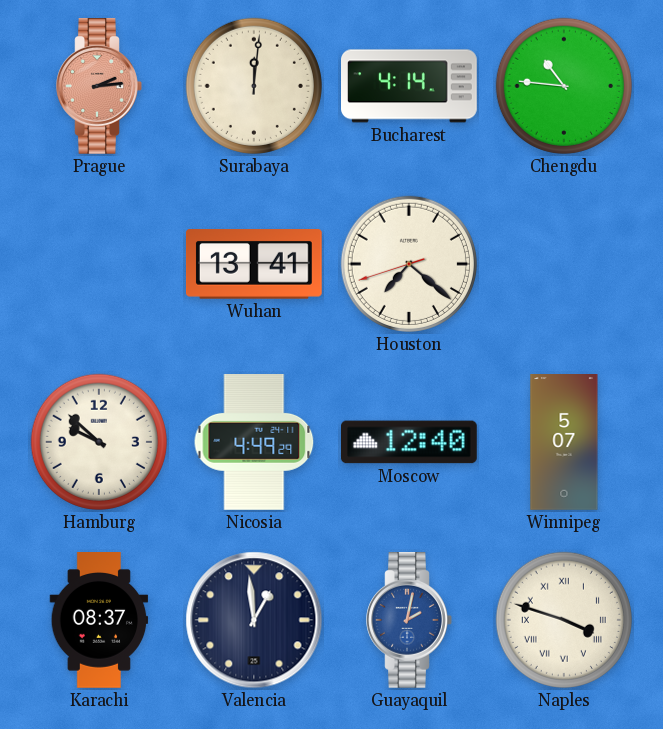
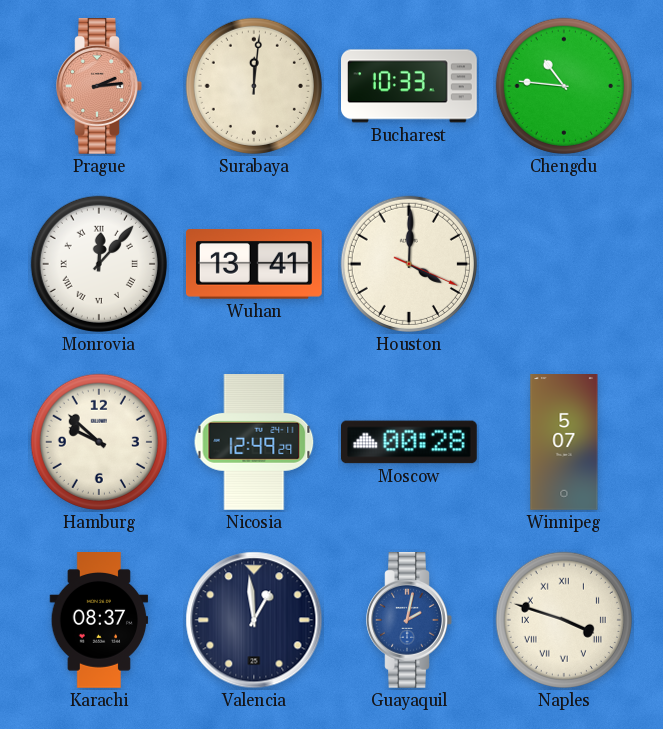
Bucharest: 4:14 -> 10:33
Monrovia: none -> 12:07
Houston: 7:21 -> 4:00
Nicosia: 4:49 -> 12:49
Moscow: 12:40 -> 00:28
